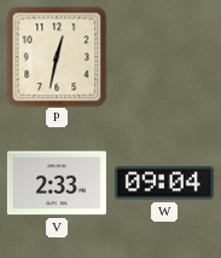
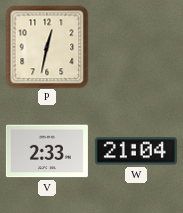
W: 09:04 -> 21:04
